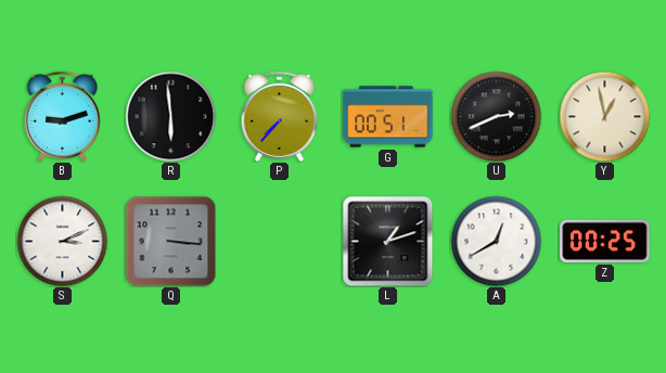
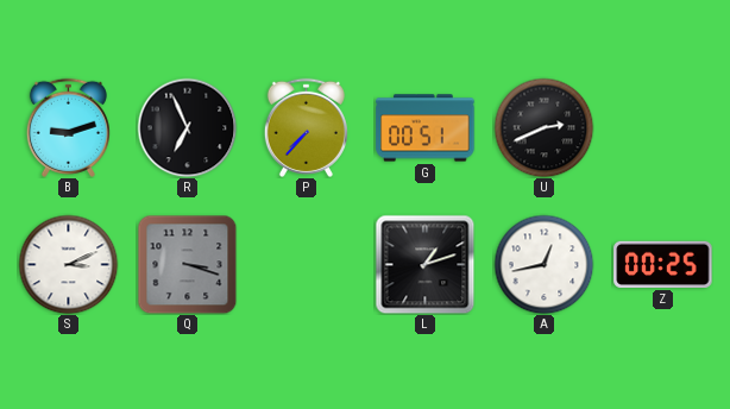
R: 5:59 -> 6:56
Y: 12:58 -> none
Q: 3:16 -> 3:18
A: 12:40 -> 12:43
